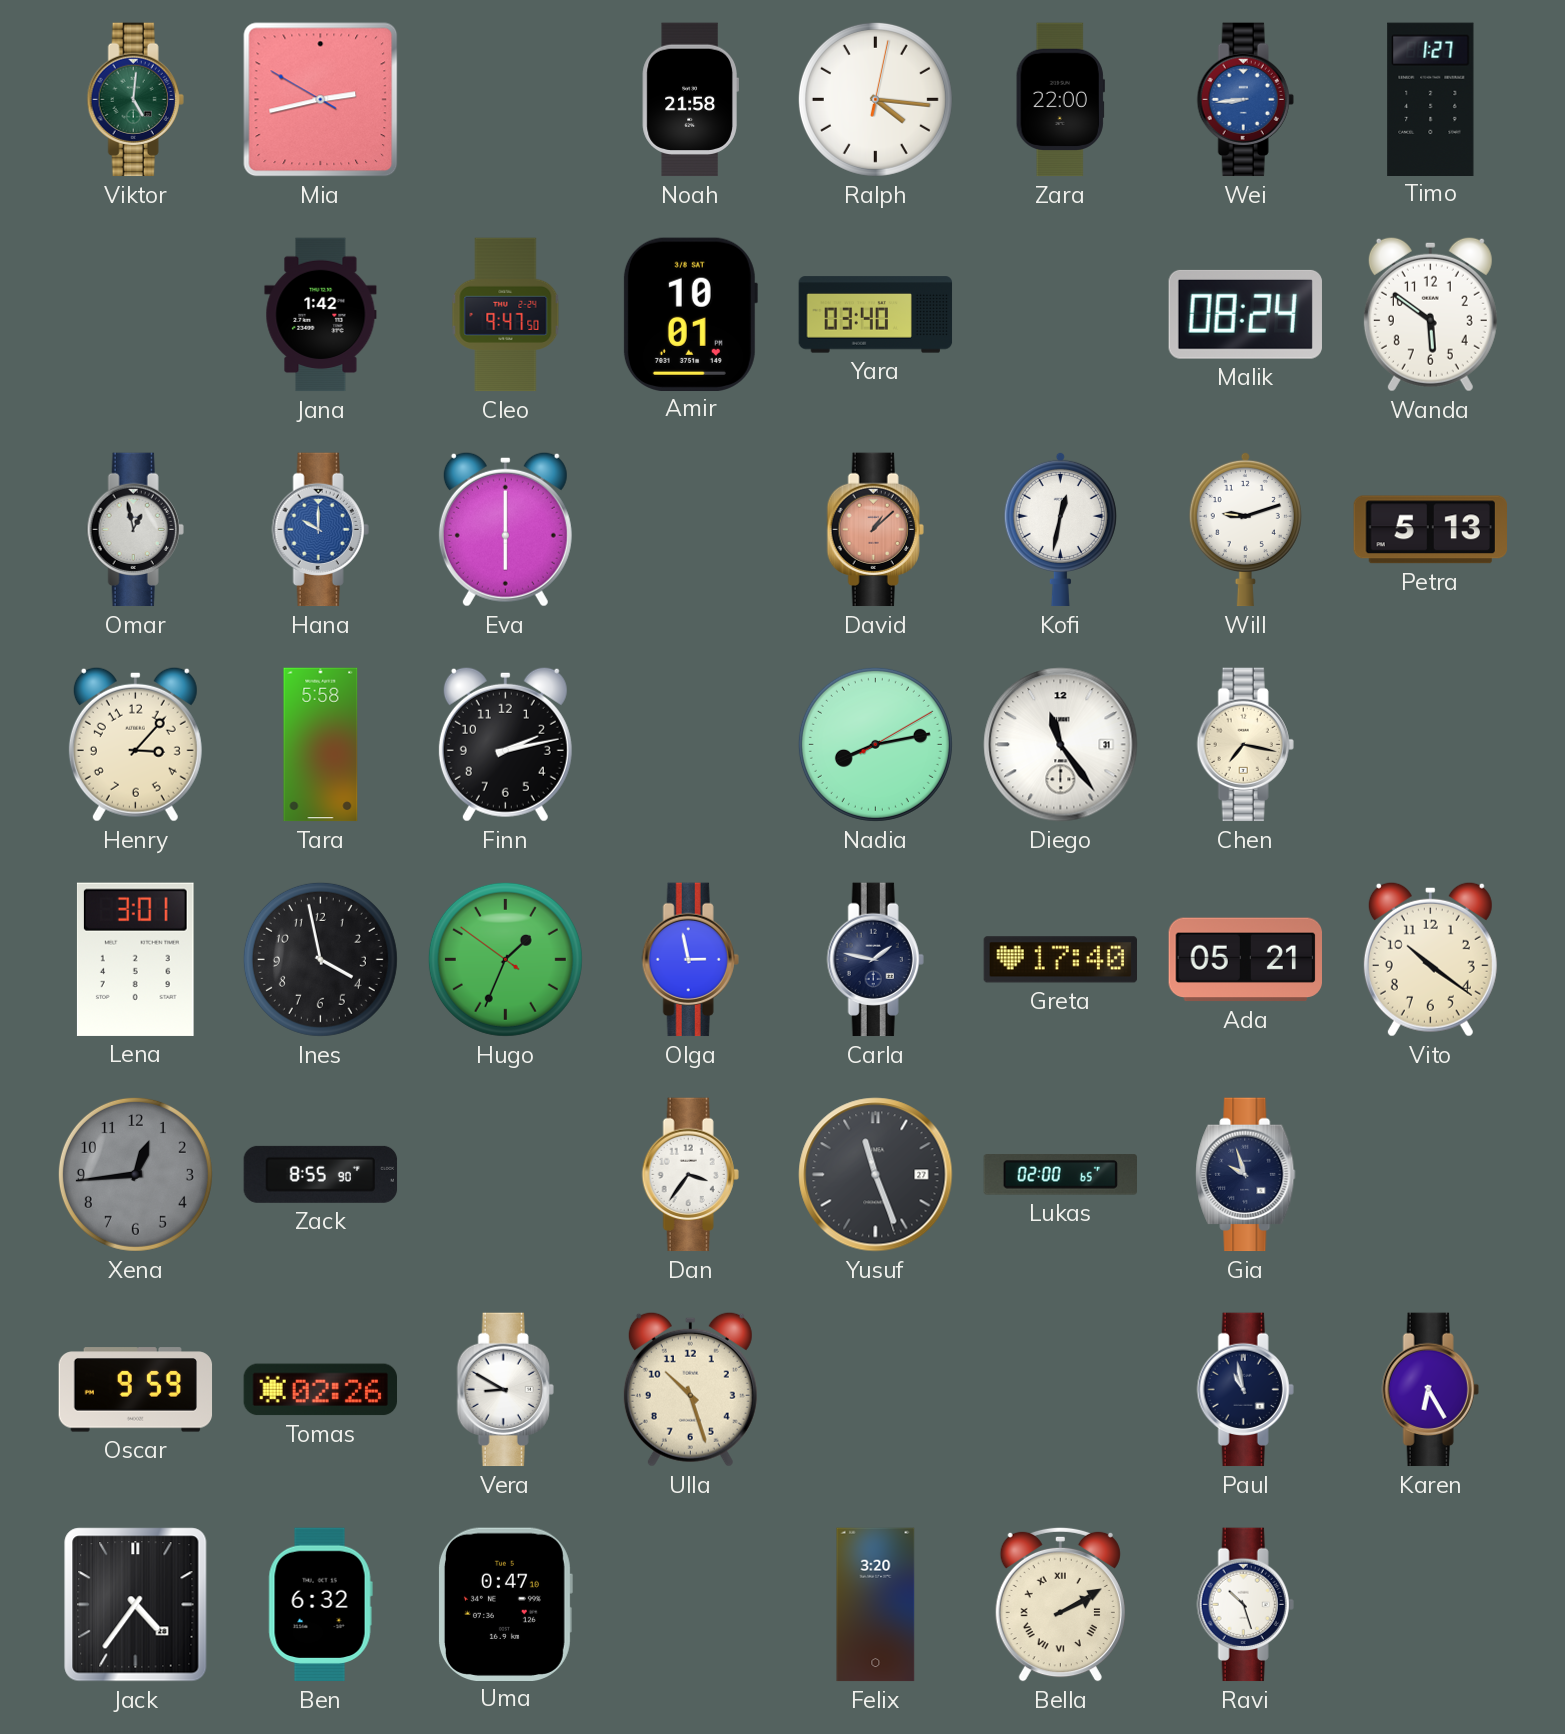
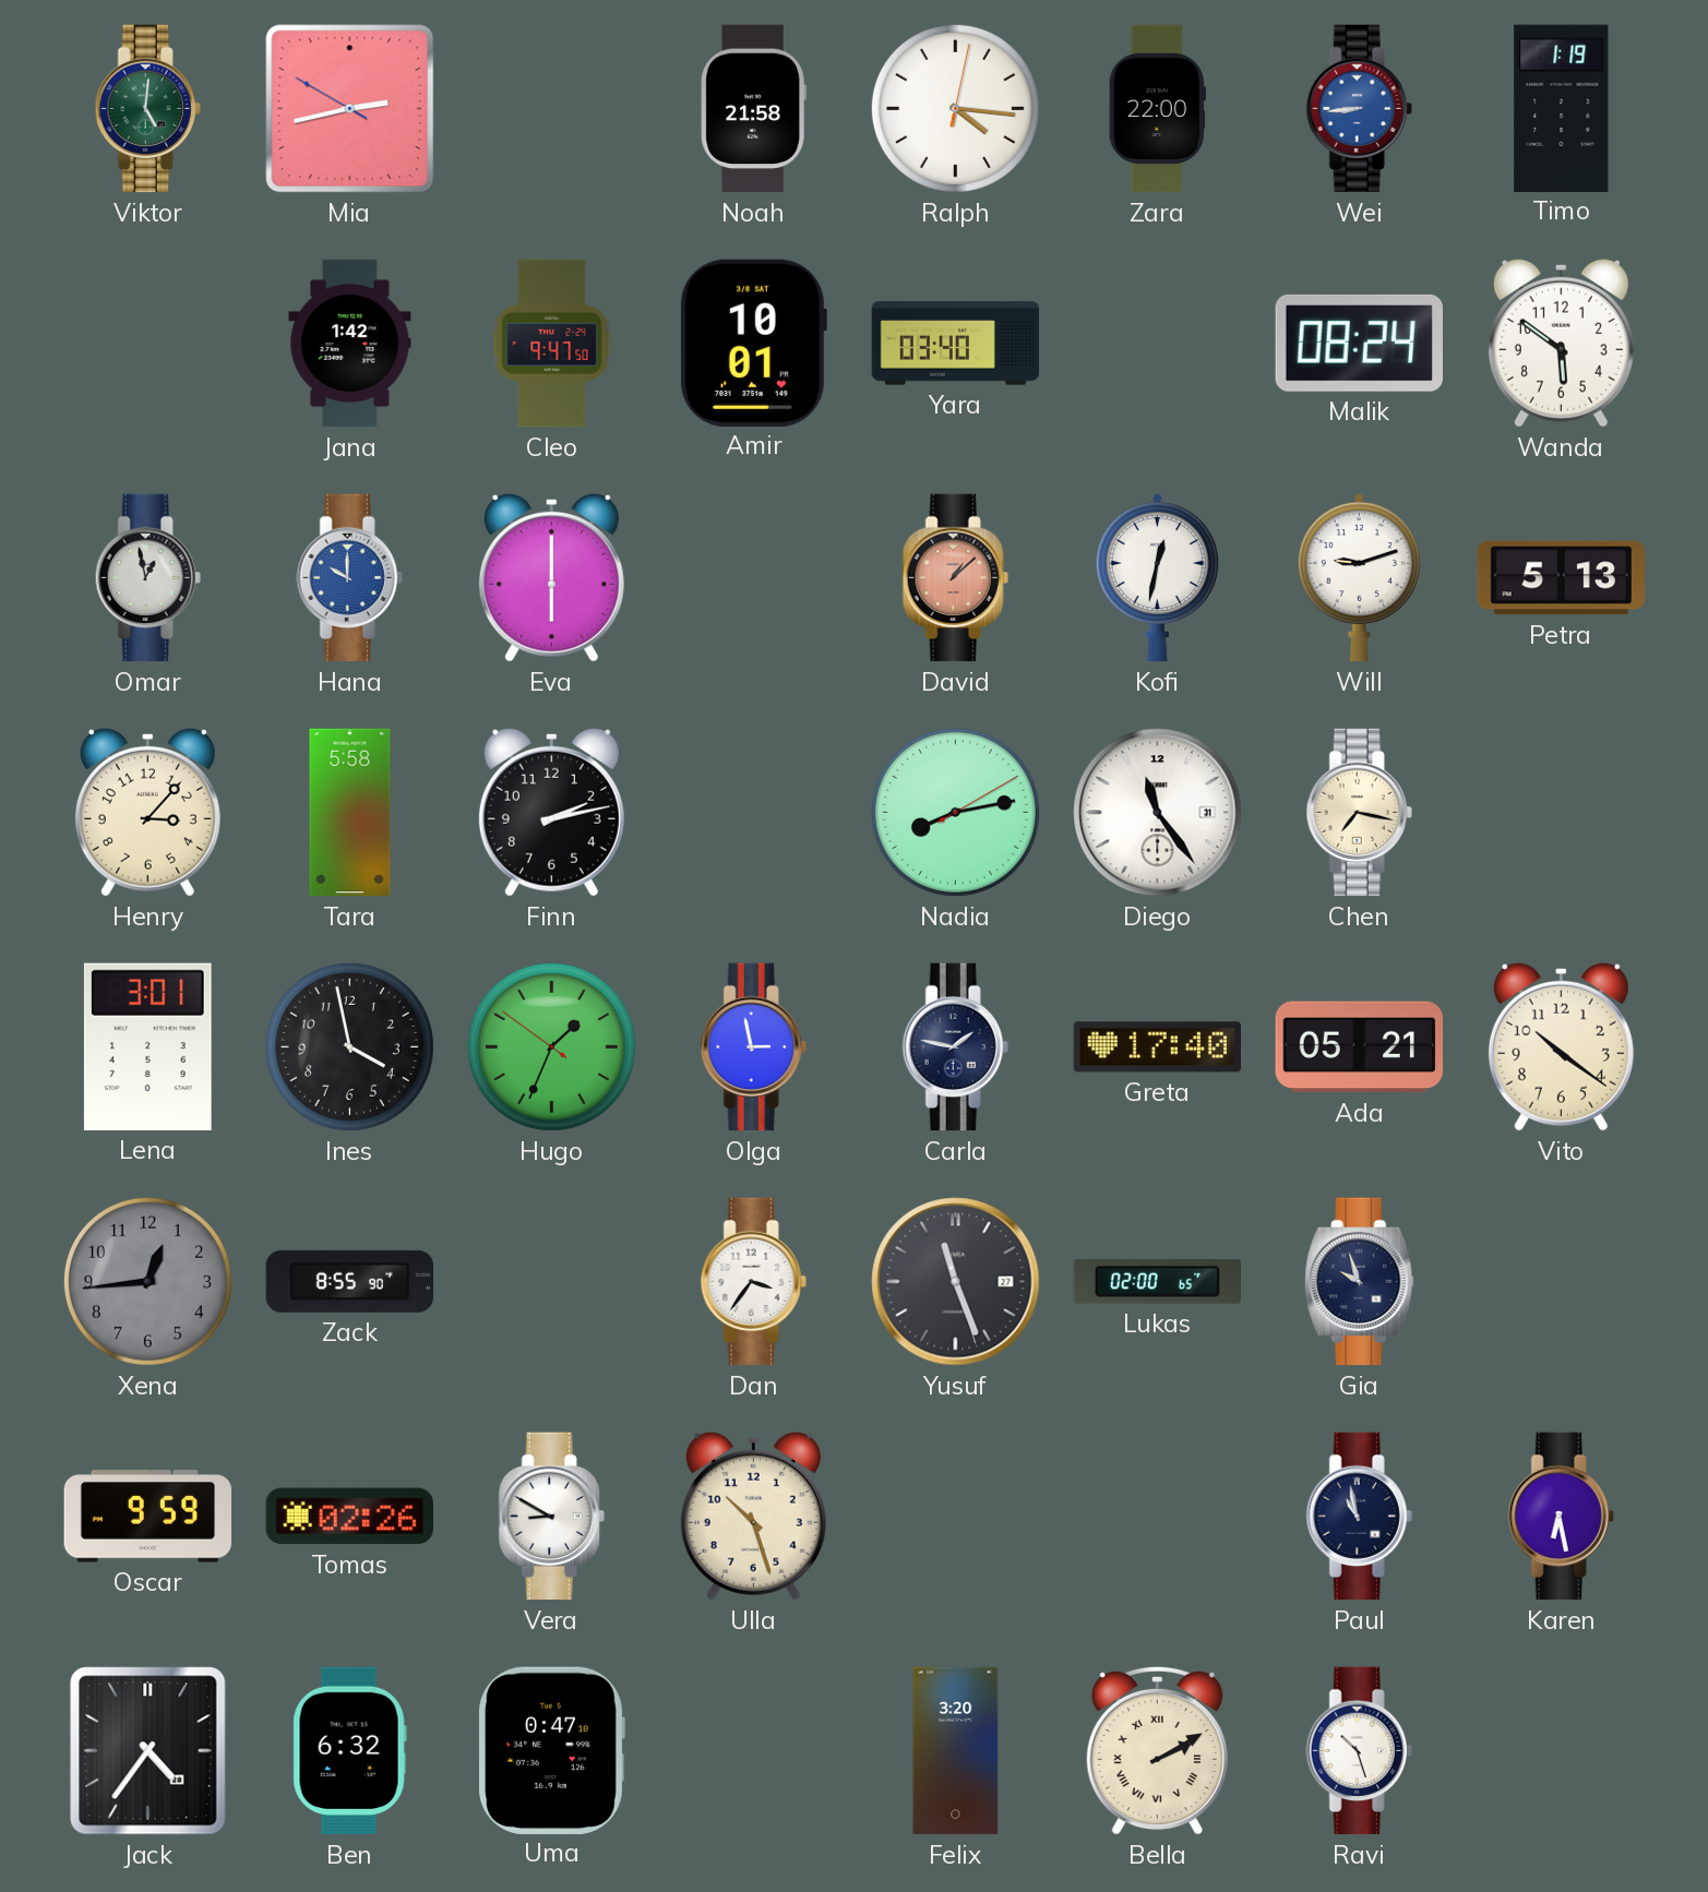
Timo: 1:27 -> 1:19
Karen: 6:25 -> 6:28
